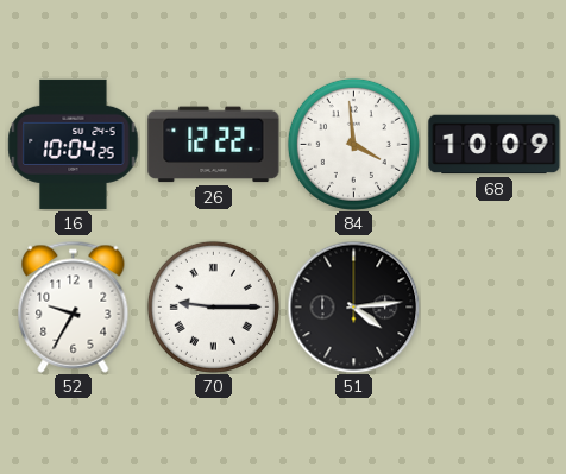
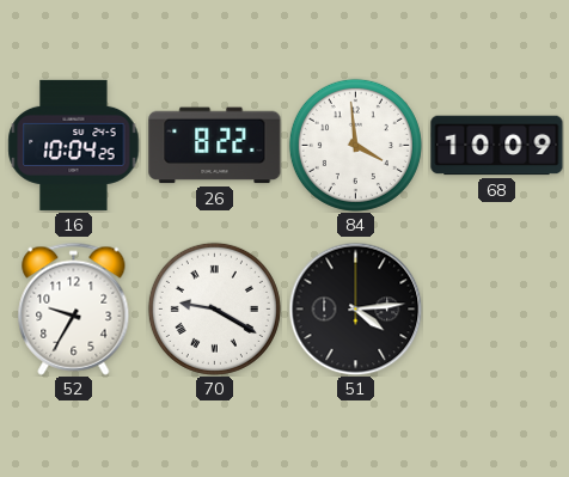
26: 12:22 -> 8:22
70: 9:15 -> 9:20
